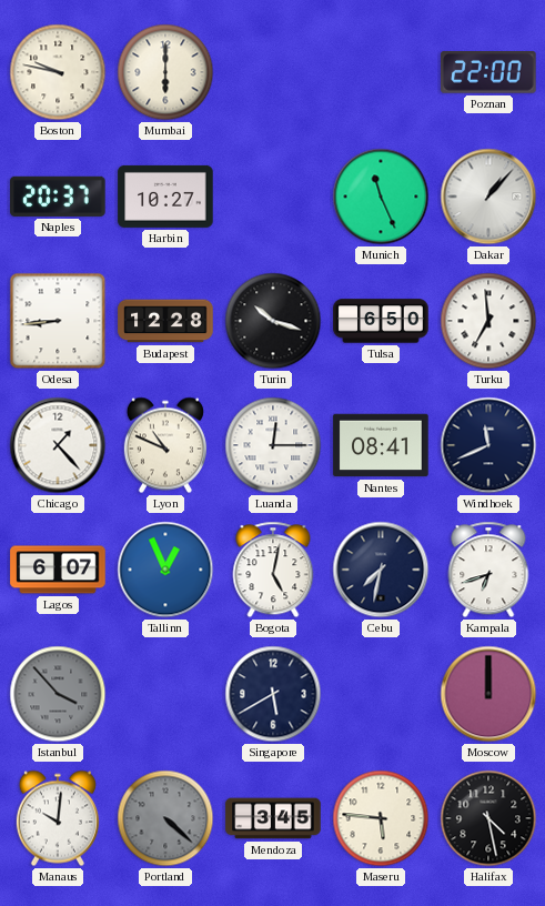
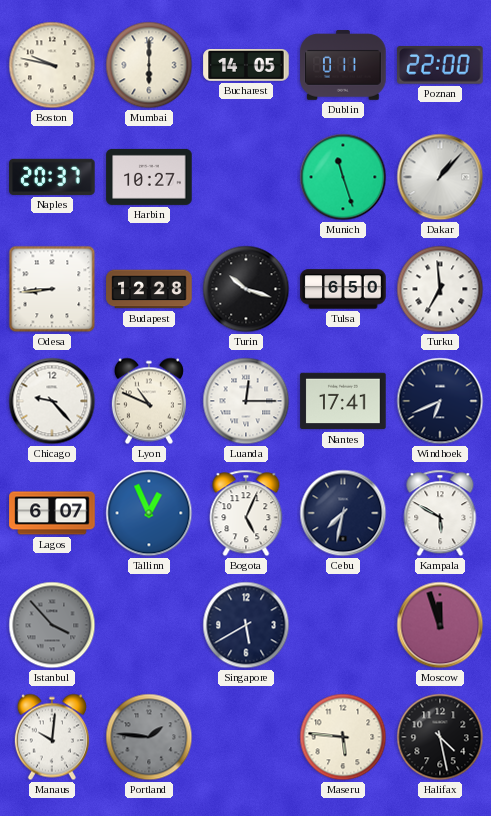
Bucharest: none -> 14:05
Dublin: none -> 0:11
Munich: 11:26 -> 11:27
Chicago: 1:23 -> 9:23
Nantes: 08:41 -> 17:41
Windhoek: 11:41 -> 6:41
Bogota: 5:02 -> 5:04
Kampala: 6:42 -> 5:50
Moscow: 12:00 -> 11:57
Portland: 4:22 -> 1:46
Mendoza: 3:45 -> none
